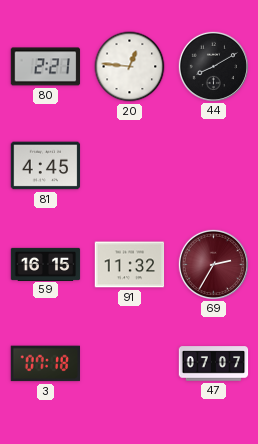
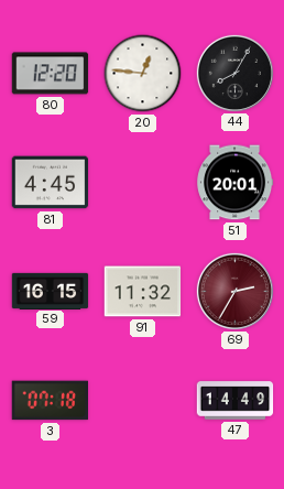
80: 2:21 -> 12:20
44: 8:10 -> 8:05
51: none -> 20:01
47: 07:07 -> 14:49
